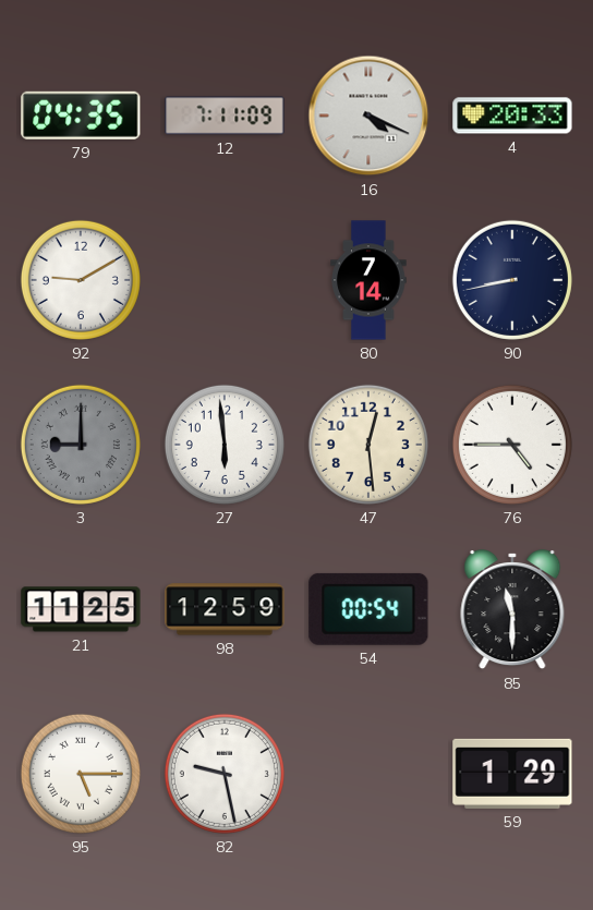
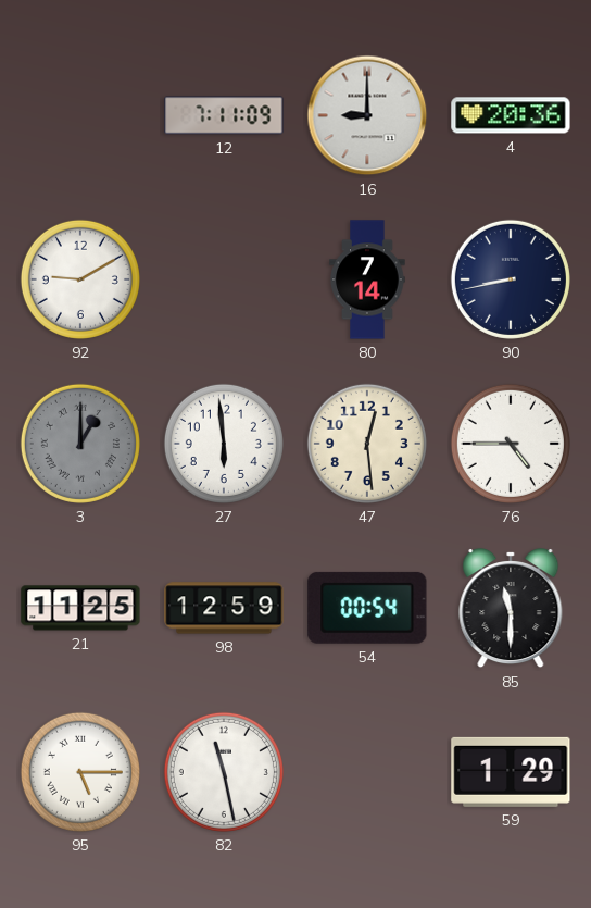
79: 04:35 -> none
16: 4:19 -> 9:00
4: 20:33 -> 20:36
3: 9:00 -> 1:00
82: 9:28 -> 11:28
